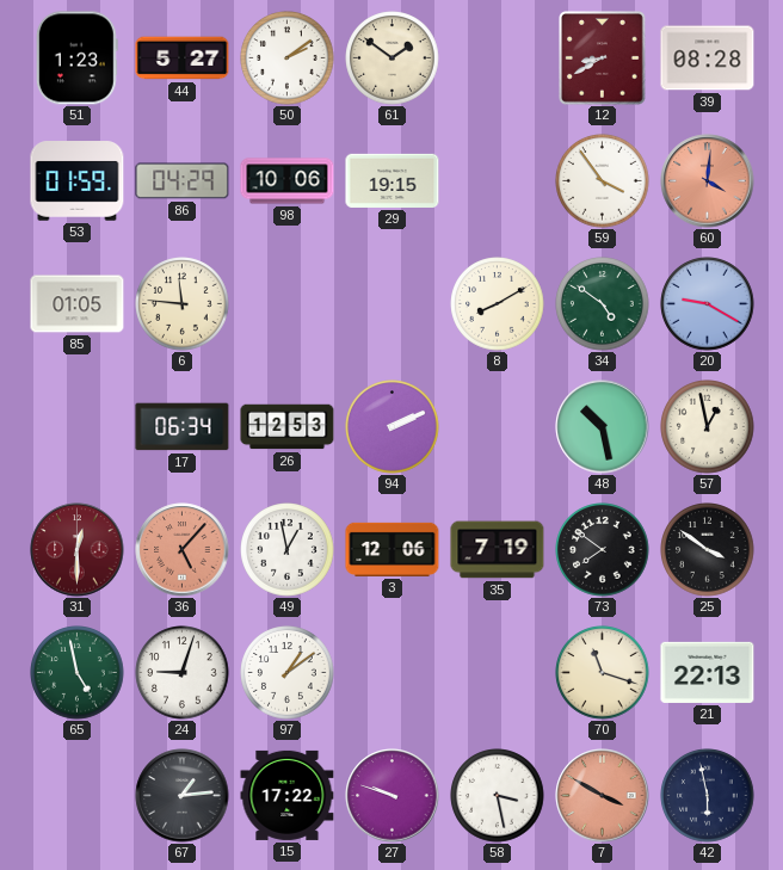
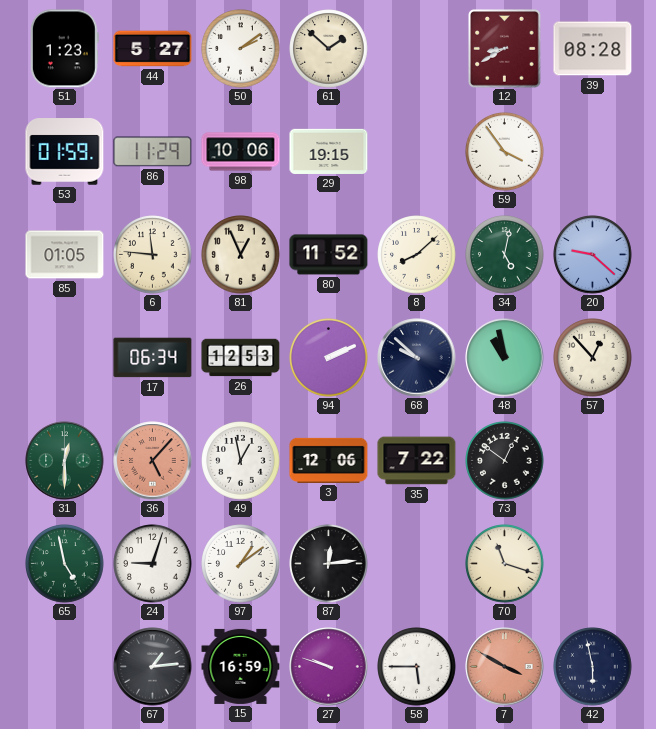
61: 1:51 -> 1:52
86: 04:29 -> 11:29
60: 4:01 -> none
81: none -> 12:56
80: none -> 11:52
8: 8:10 -> 8:08
34: 4:51 -> 5:02
20: 9:20 -> 9:22
68: none -> 9:52
48: 10:28 -> 10:58
57: 12:58 -> 12:53
31 dial: burgundy -> green
35: 7:19 -> 7:22
73: 7:51 -> 12:51
25: 3:51 -> none
87: none -> 12:14
21: 22:13 -> none
15: 17:22 -> 16:59
58: 3:28 -> 5:45
